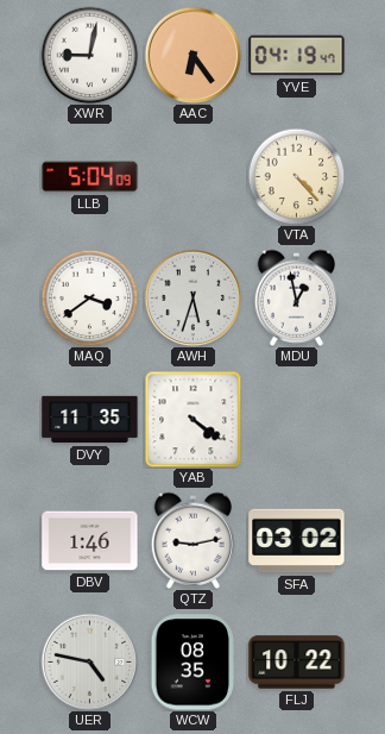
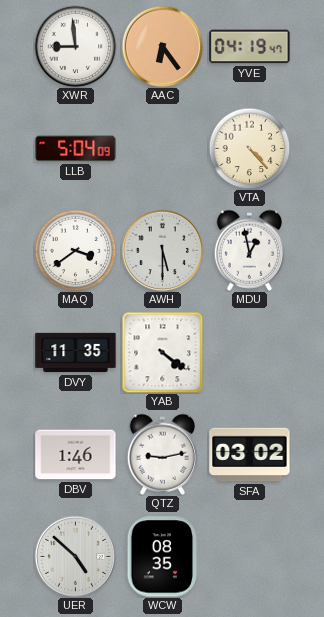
XWR: 9:02 -> 8:59
AWH: 5:33 -> 5:30
UER: 4:47 -> 4:52
FLJ: 10:22 -> none
